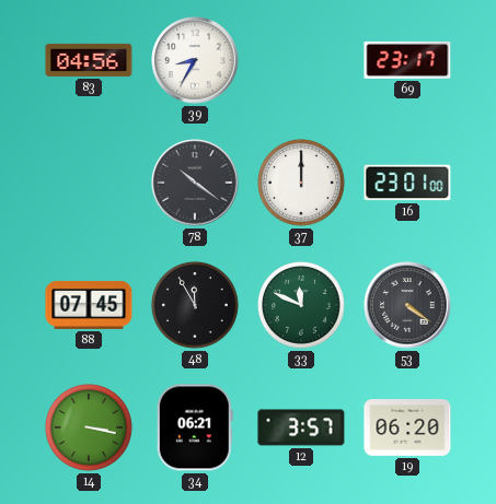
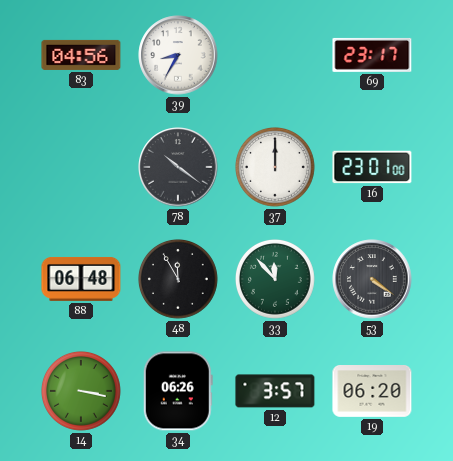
88: 07:45 -> 06:48
33: 11:49 -> 11:53
34: 06:21 -> 06:26
